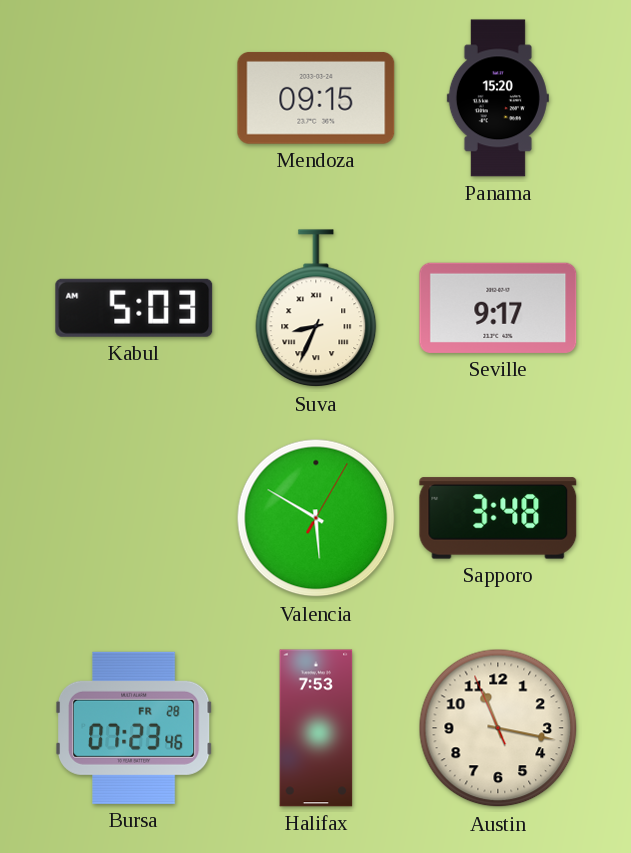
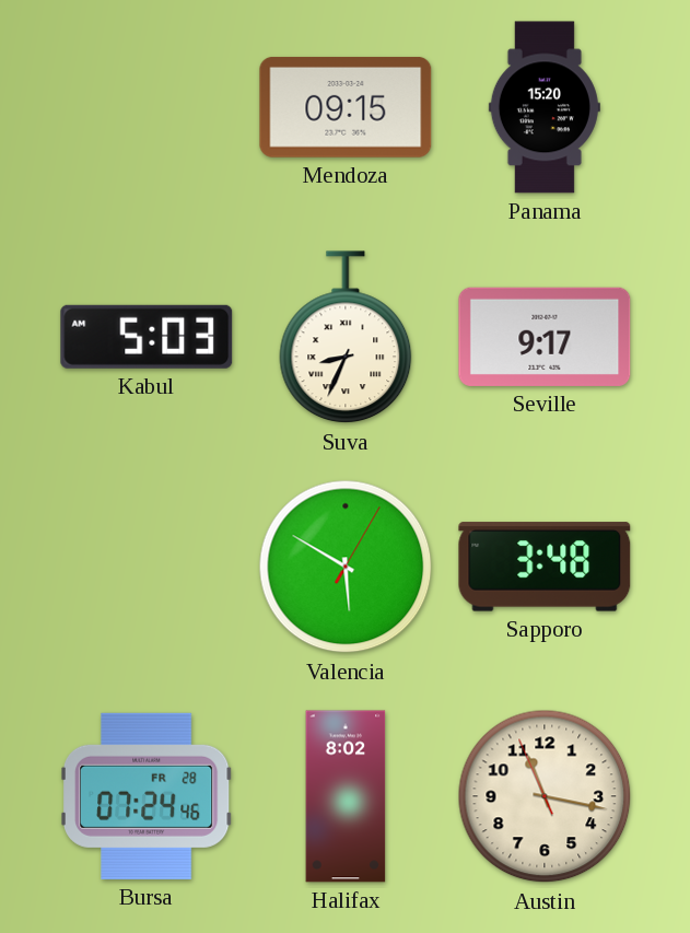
Bursa: 07:23 -> 07:24
Halifax: 7:53 -> 8:02
